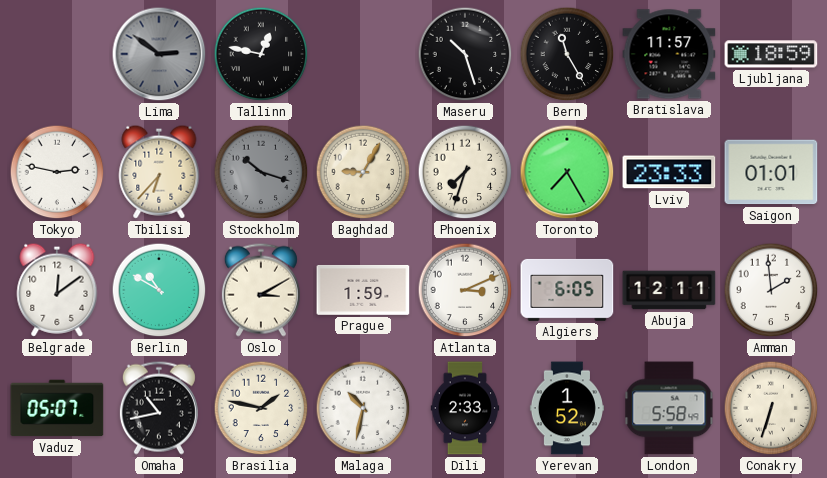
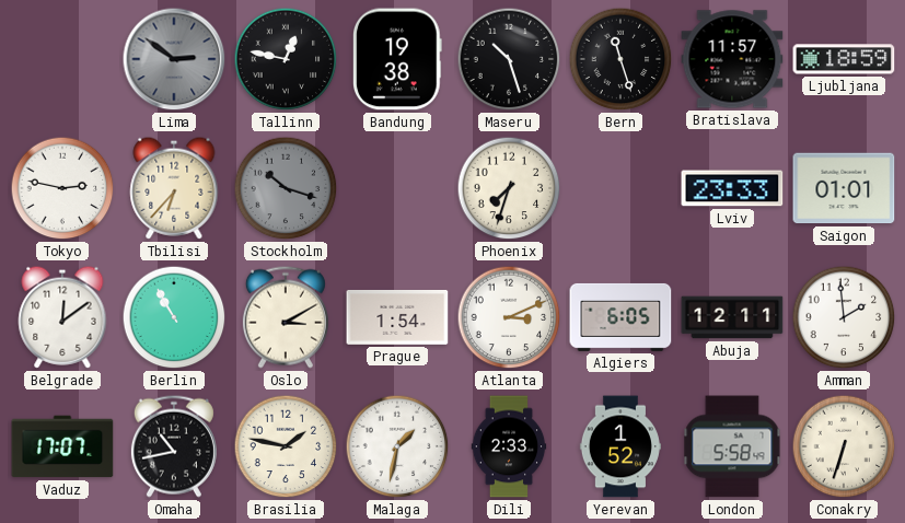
Bandung: none -> 19:38
Bern: 11:25 -> 11:27
Baghdad: 9:05 -> none
Toronto: 7:25 -> none
Berlin: 10:50 -> 10:55
Prague: 1:59 -> 1:54
Vaduz: 05:07 -> 17:07
Malaga: 10:32 -> 1:32
